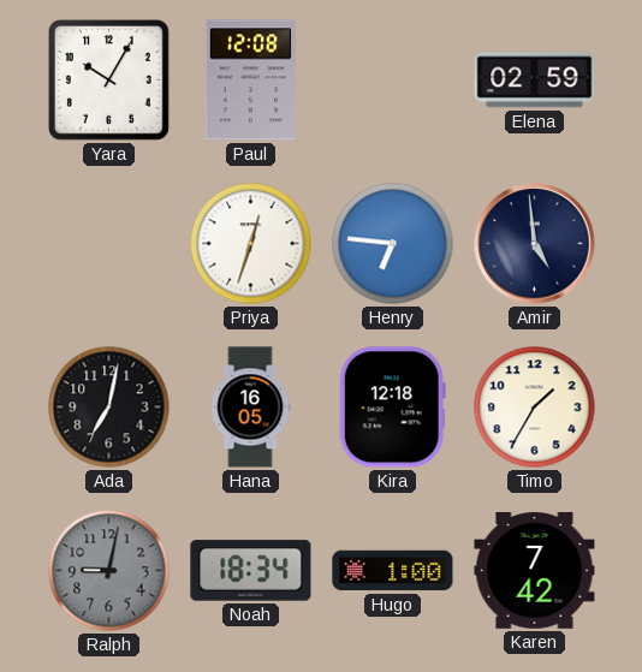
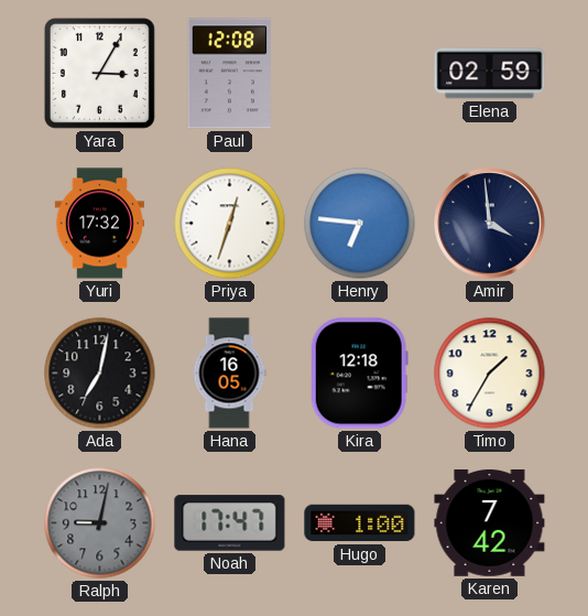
Yara: 10:05 -> 3:05
Yuri: none -> 17:32
Amir: 4:59 -> 3:59
Noah: 18:34 -> 17:47
